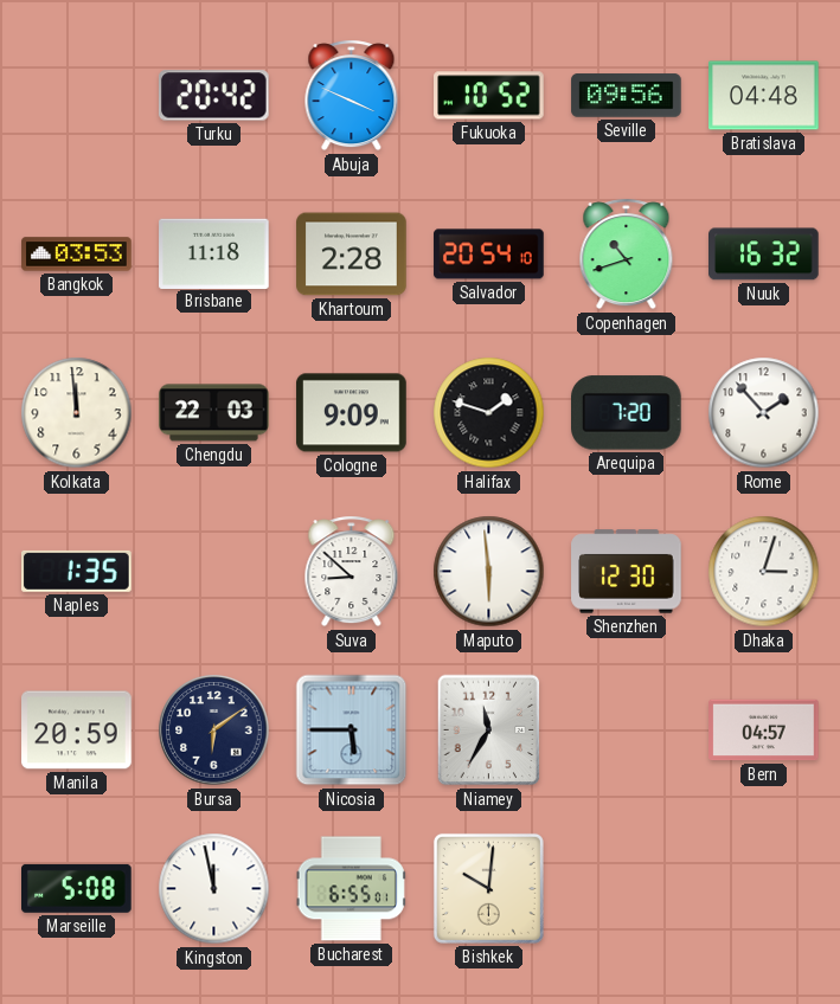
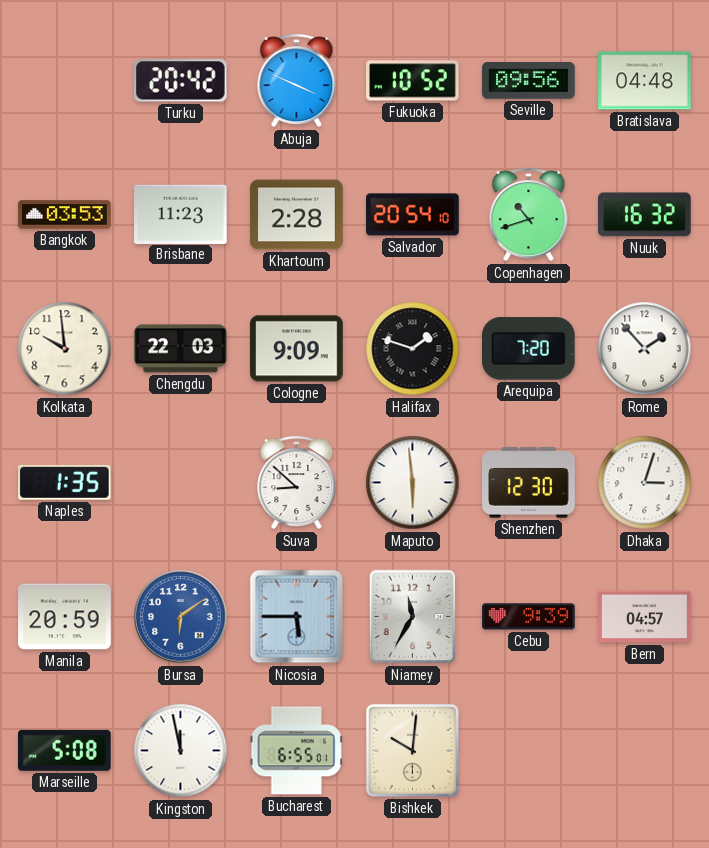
Brisbane: 11:18 -> 11:23
Kolkata: 11:59 -> 9:59
Bursa dial: navy -> blue
Cebu: none -> 9:39
